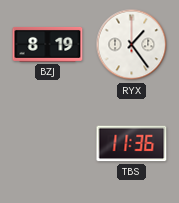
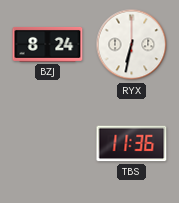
BZJ: 8:19 -> 8:24
RYX: 1:24 -> 6:32
